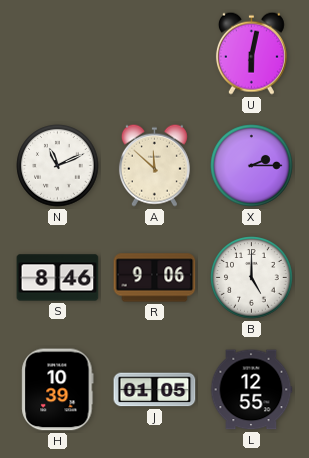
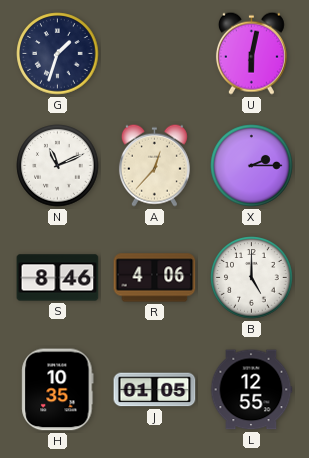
G: none -> 1:33
A: 11:52 -> 12:37
R: 9:06 -> 4:06
H: 10:39 -> 10:35
